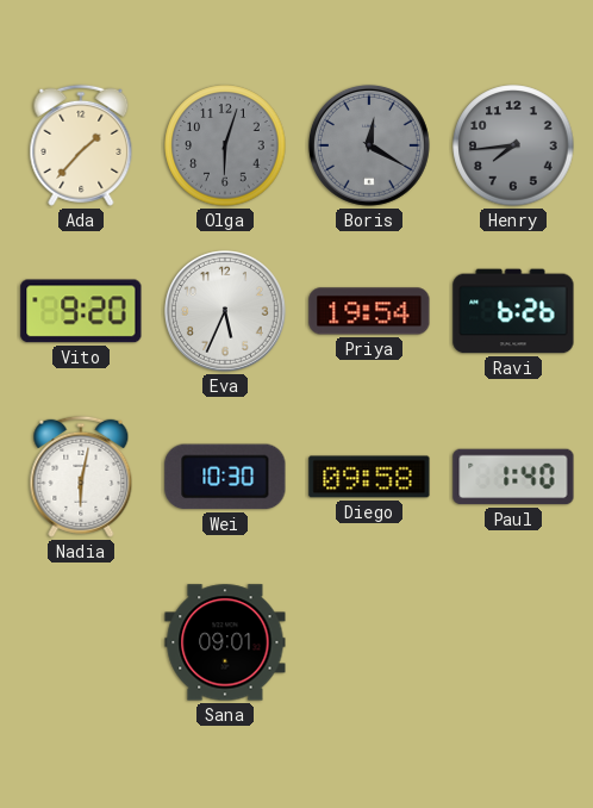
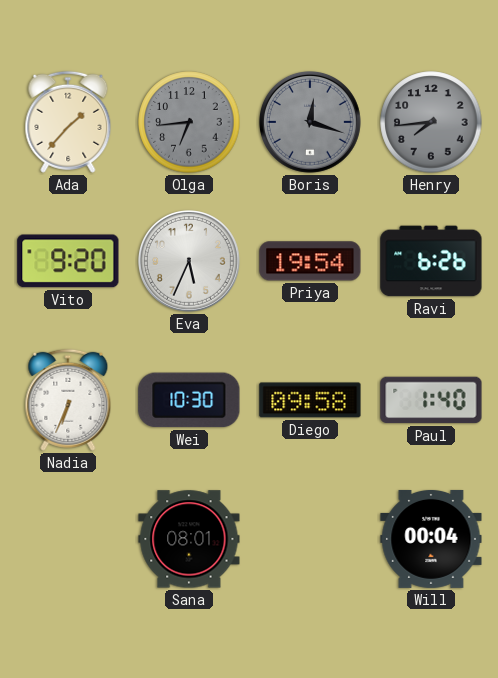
Olga: 6:03 -> 6:44
Boris: 12:20 -> 12:18
Nadia: 6:02 -> 6:34
Sana: 09:01 -> 08:01
Will: none -> 00:04
